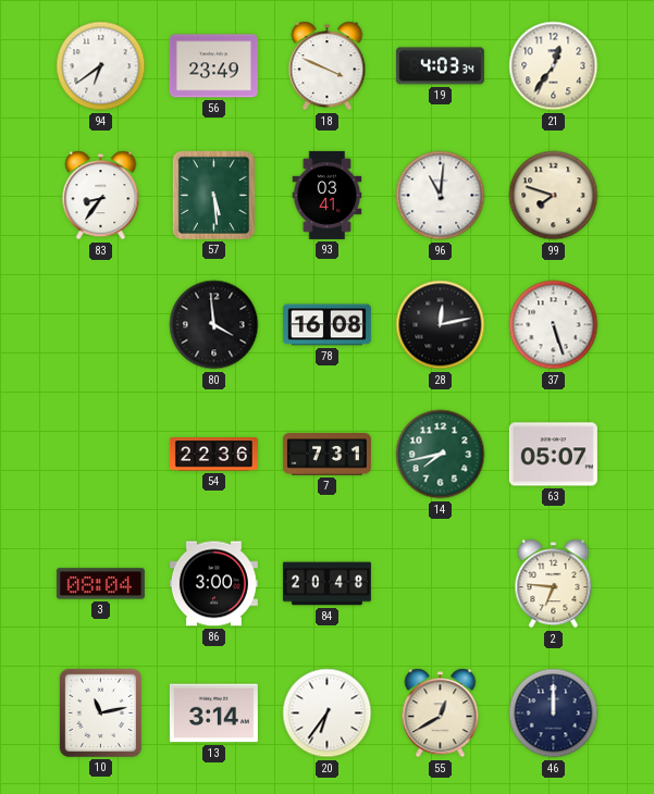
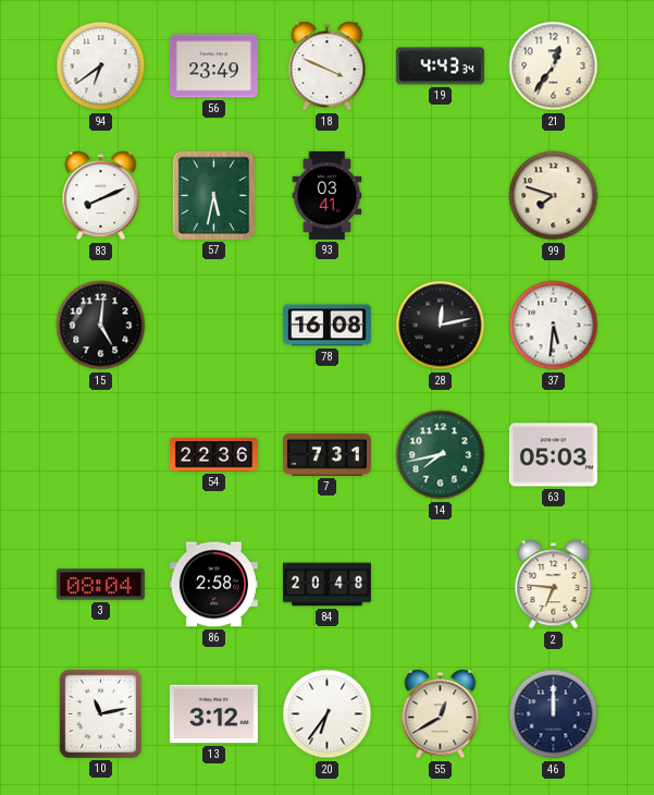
19: 4:03 -> 4:43
83: 8:36 -> 8:11
57: 5:29 -> 5:32
96: 11:01 -> none
15: none -> 5:01
80: 3:59 -> none
37: 5:27 -> 5:31
63: 05:07 -> 05:03
86: 3:00 -> 2:58
13: 3:14 -> 3:12
